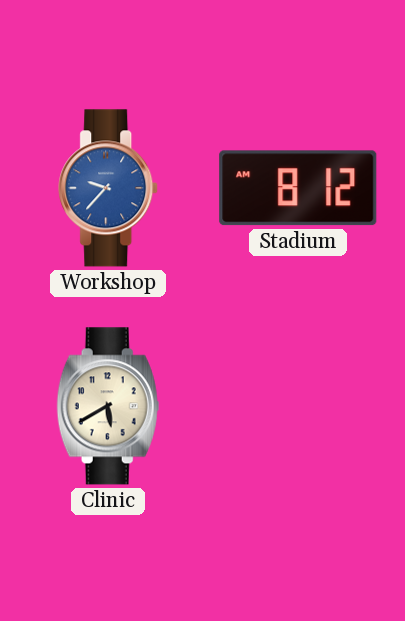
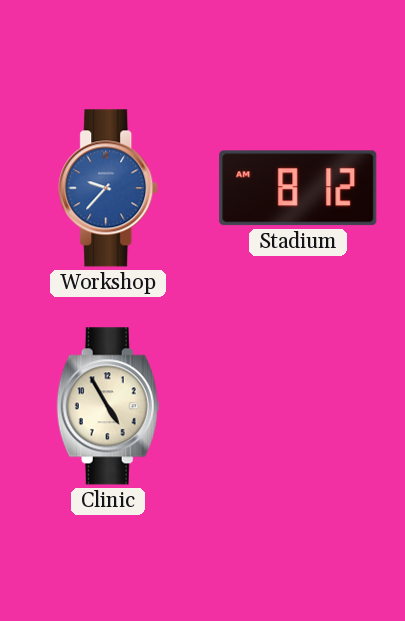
Clinic: 5:40 -> 4:55
